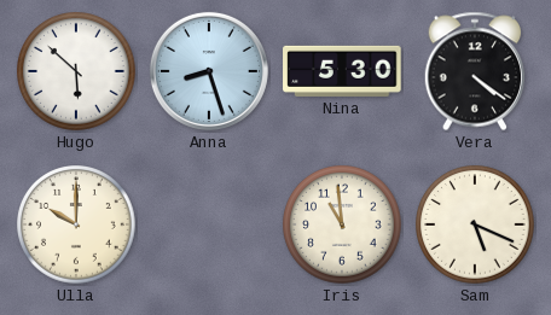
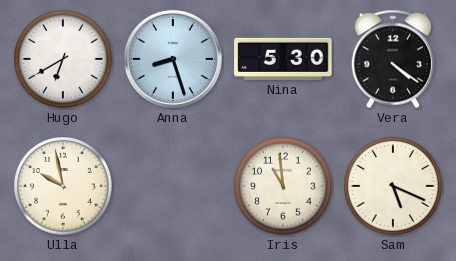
Hugo: 5:52 -> 6:40
Ulla: 10:00 -> 9:58
